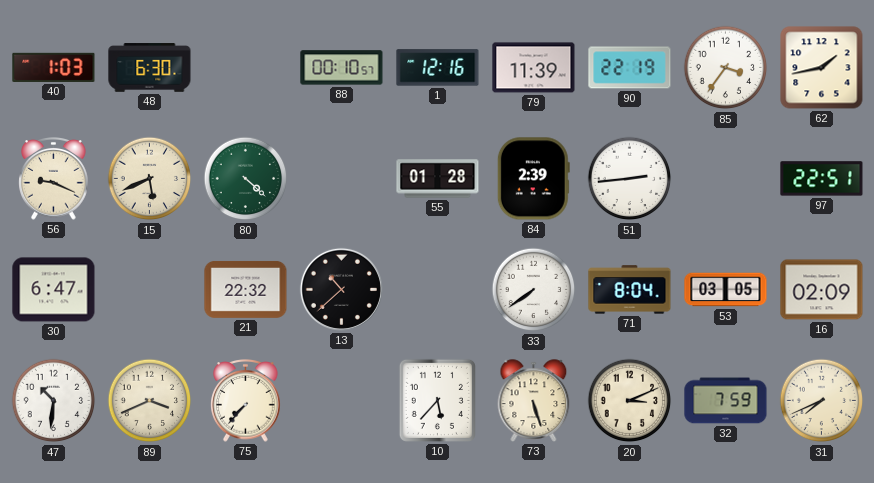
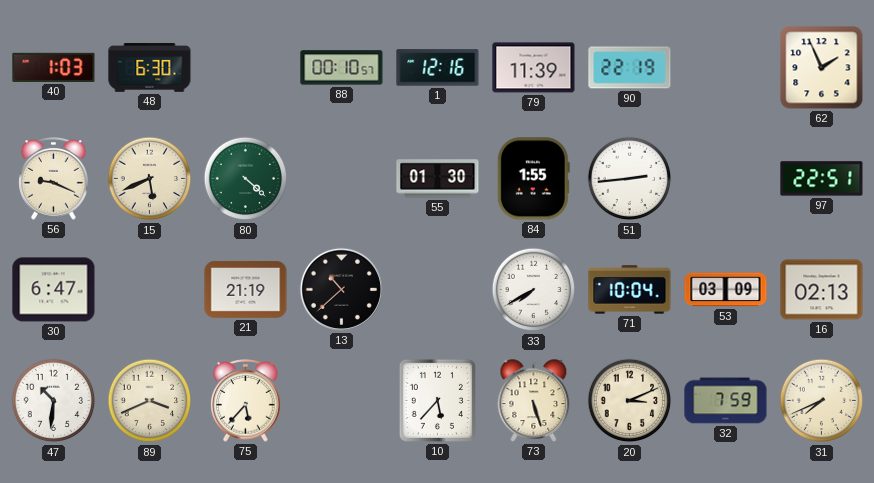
85: 3:36 -> none
62: 1:43 -> 1:56
55: 01:28 -> 01:30
84: 2:39 -> 1:55
21: 22:32 -> 21:19
33: 7:39 -> 7:40
71: 8:04 -> 10:04
53: 03:05 -> 03:09
16: 02:09 -> 02:13
75: 7:37 -> 5:37
